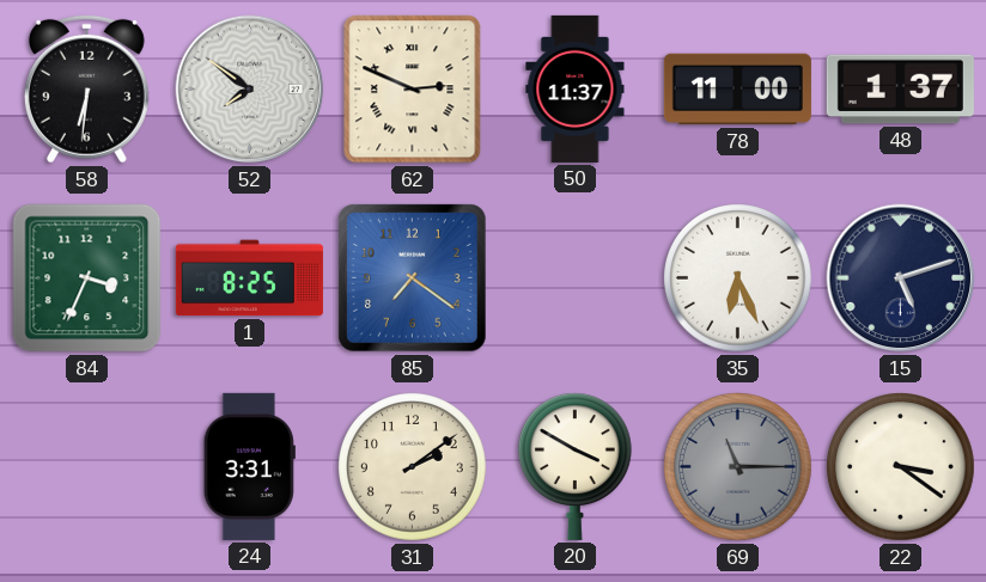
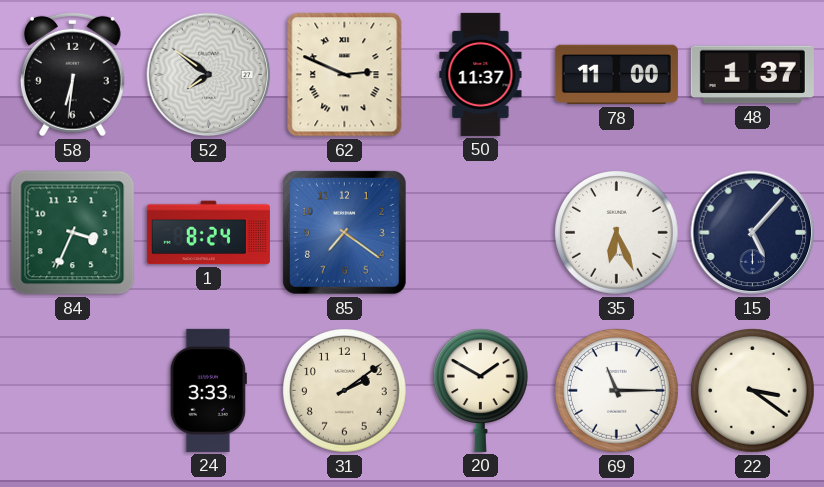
1: 8:25 -> 8:24
15: 5:12 -> 5:07
24: 3:31 -> 3:33
20: 3:50 -> 1:50
69 dial: grey -> white
